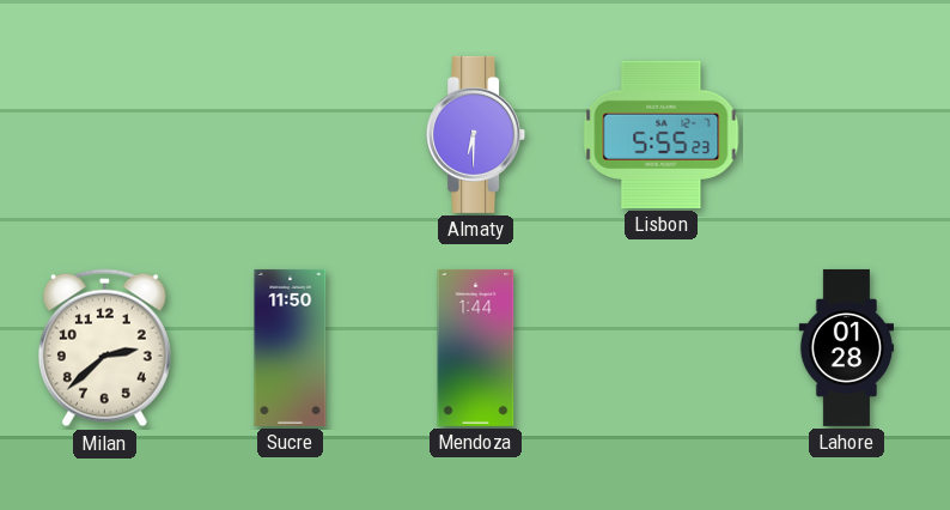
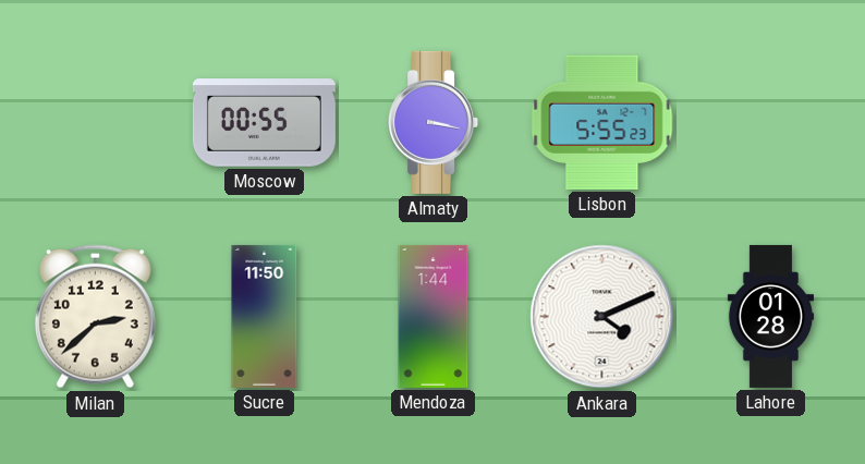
Moscow: none -> 00:55
Almaty: 6:30 -> 3:17
Ankara: none -> 4:11
